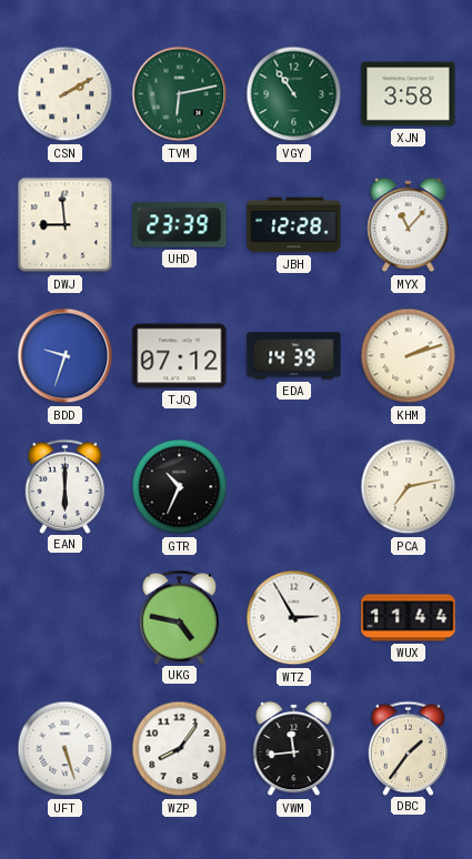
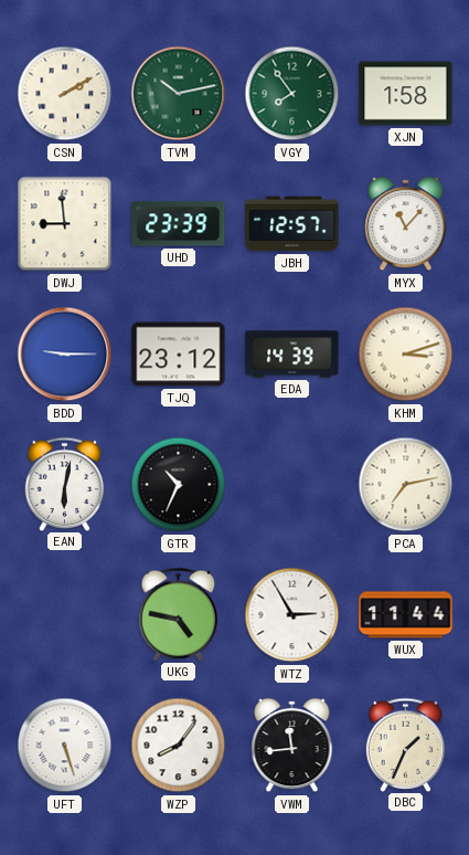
TVM: 6:13 -> 10:13
VGY: 10:54 -> 7:54
XJN: 3:58 -> 1:58
JBH: 12:28 -> 12:57
BDD: 9:33 -> 9:15
TJQ: 07:12 -> 23:12
KHM: 2:12 -> 3:12
EAN: 6:00 -> 6:02
DBC: 1:36 -> 1:34
